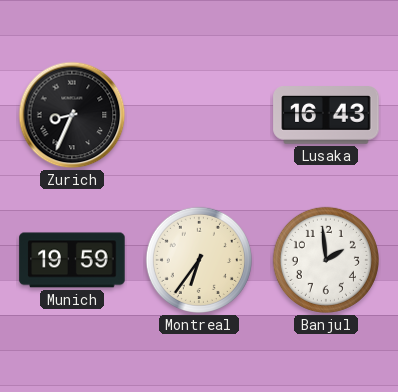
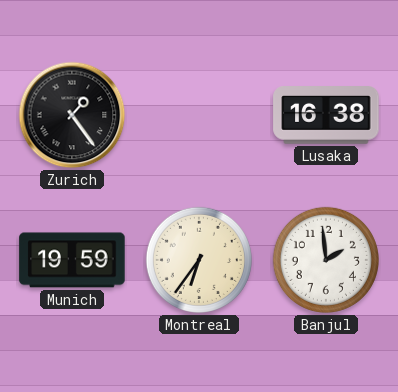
Zurich: 8:34 -> 1:24
Lusaka: 16:43 -> 16:38
